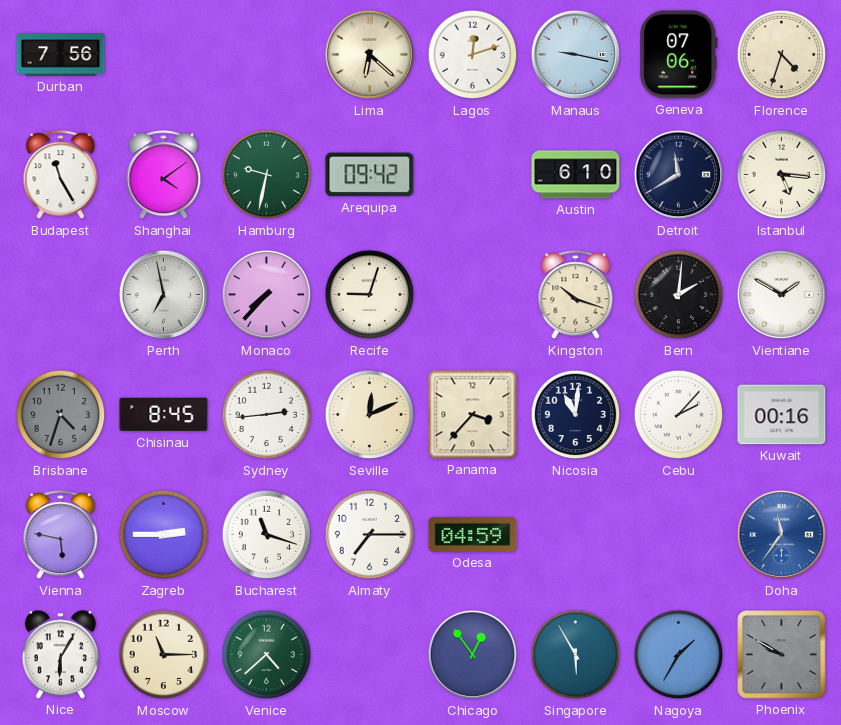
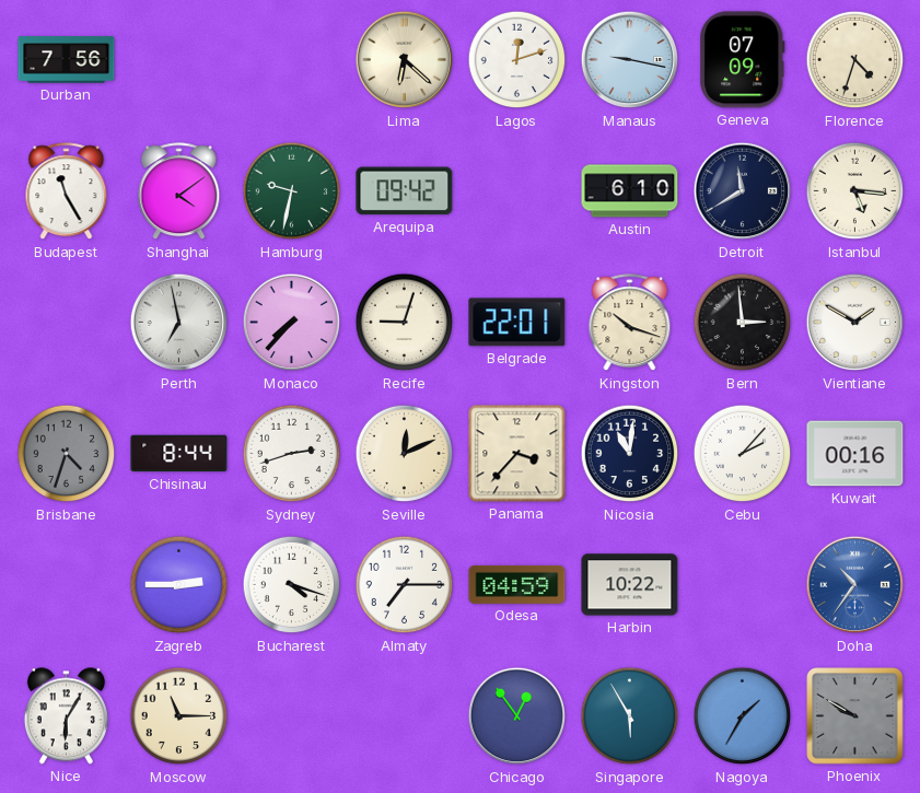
Geneva: 07:06 -> 07:09
Belgrade: none -> 22:01
Bern: 2:01 -> 2:59
Chisinau: 8:45 -> 8:44
Sydney: 2:44 -> 2:42
Vienna: 5:47 -> none
Bucharest: 11:18 -> 4:18
Harbin: none -> 10:22
Doha: 11:36 -> 10:36
Venice: 4:38 -> none
